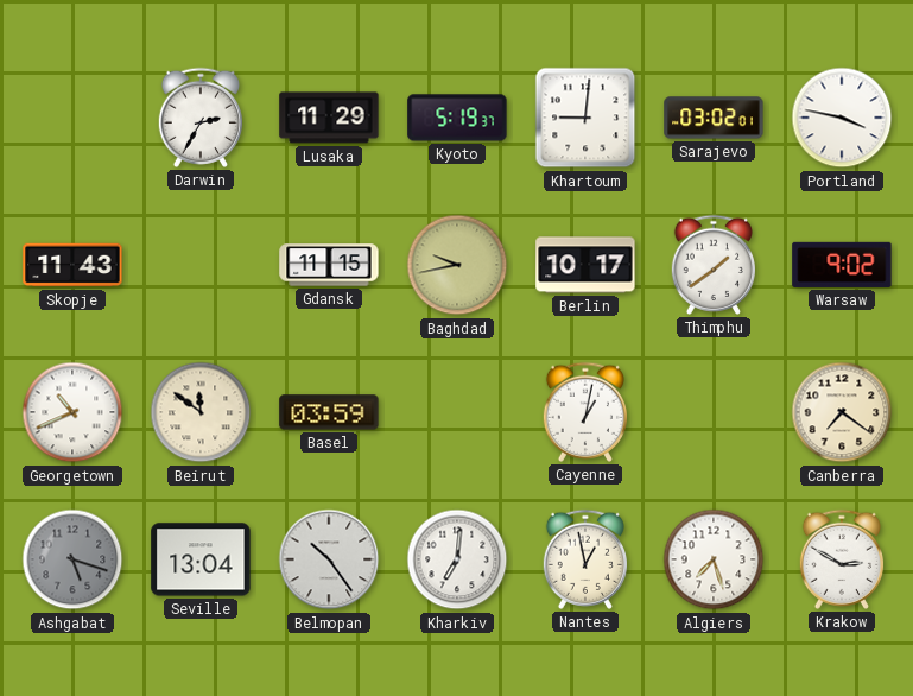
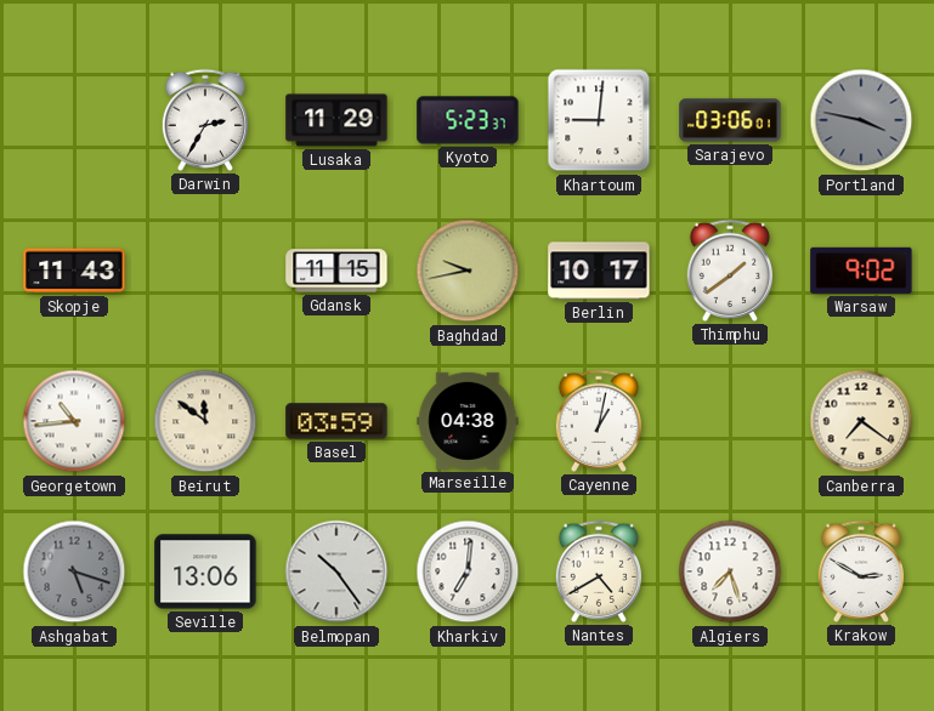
Kyoto: 5:19 -> 5:23
Sarajevo: 03:02 -> 03:06
Portland dial: white -> grey
Georgetown: 10:41 -> 10:44
Marseille: none -> 04:38
Seville: 13:04 -> 13:06
Nantes: 12:58 -> 4:40
